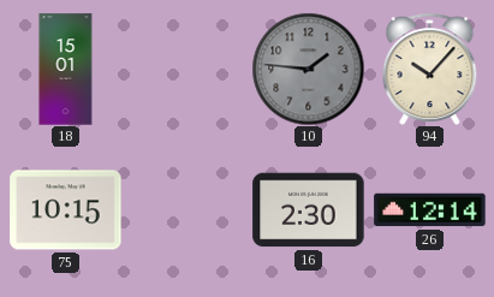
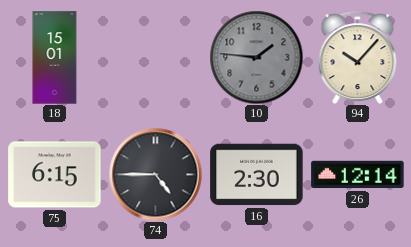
75: 10:15 -> 6:15
74: none -> 4:45
